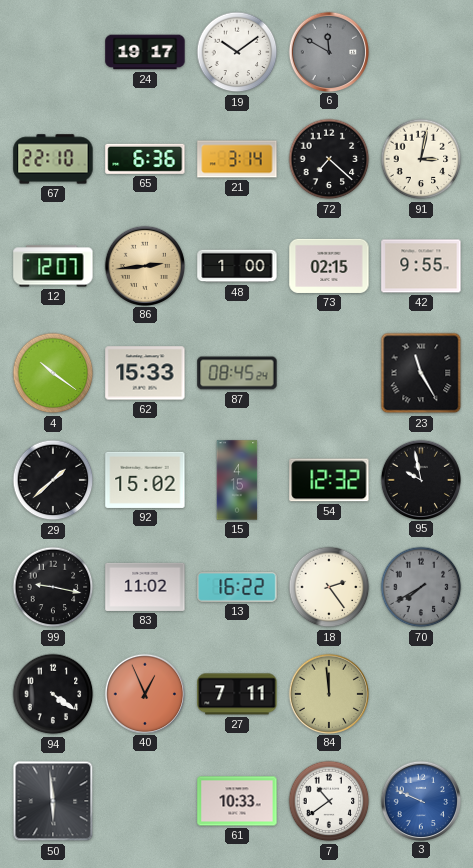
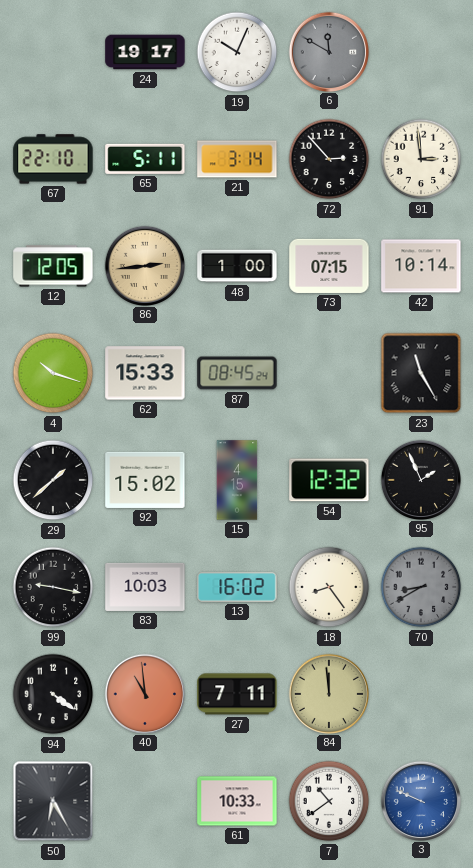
19: 10:09 -> 10:04
65: 6:36 -> 5:11
72: 7:22 -> 2:53
91: 3:02 -> 2:59
12: 12:07 -> 12:05
73: 02:15 -> 07:15
42: 9:55 -> 10:14
4: 10:21 -> 10:18
95: 9:58 -> 1:56
83: 11:02 -> 10:03
13: 16:22 -> 16:02
18: 2:24 -> 8:24
70: 7:40 -> 8:40
40: 12:56 -> 10:59
50: 5:59 -> 6:25
